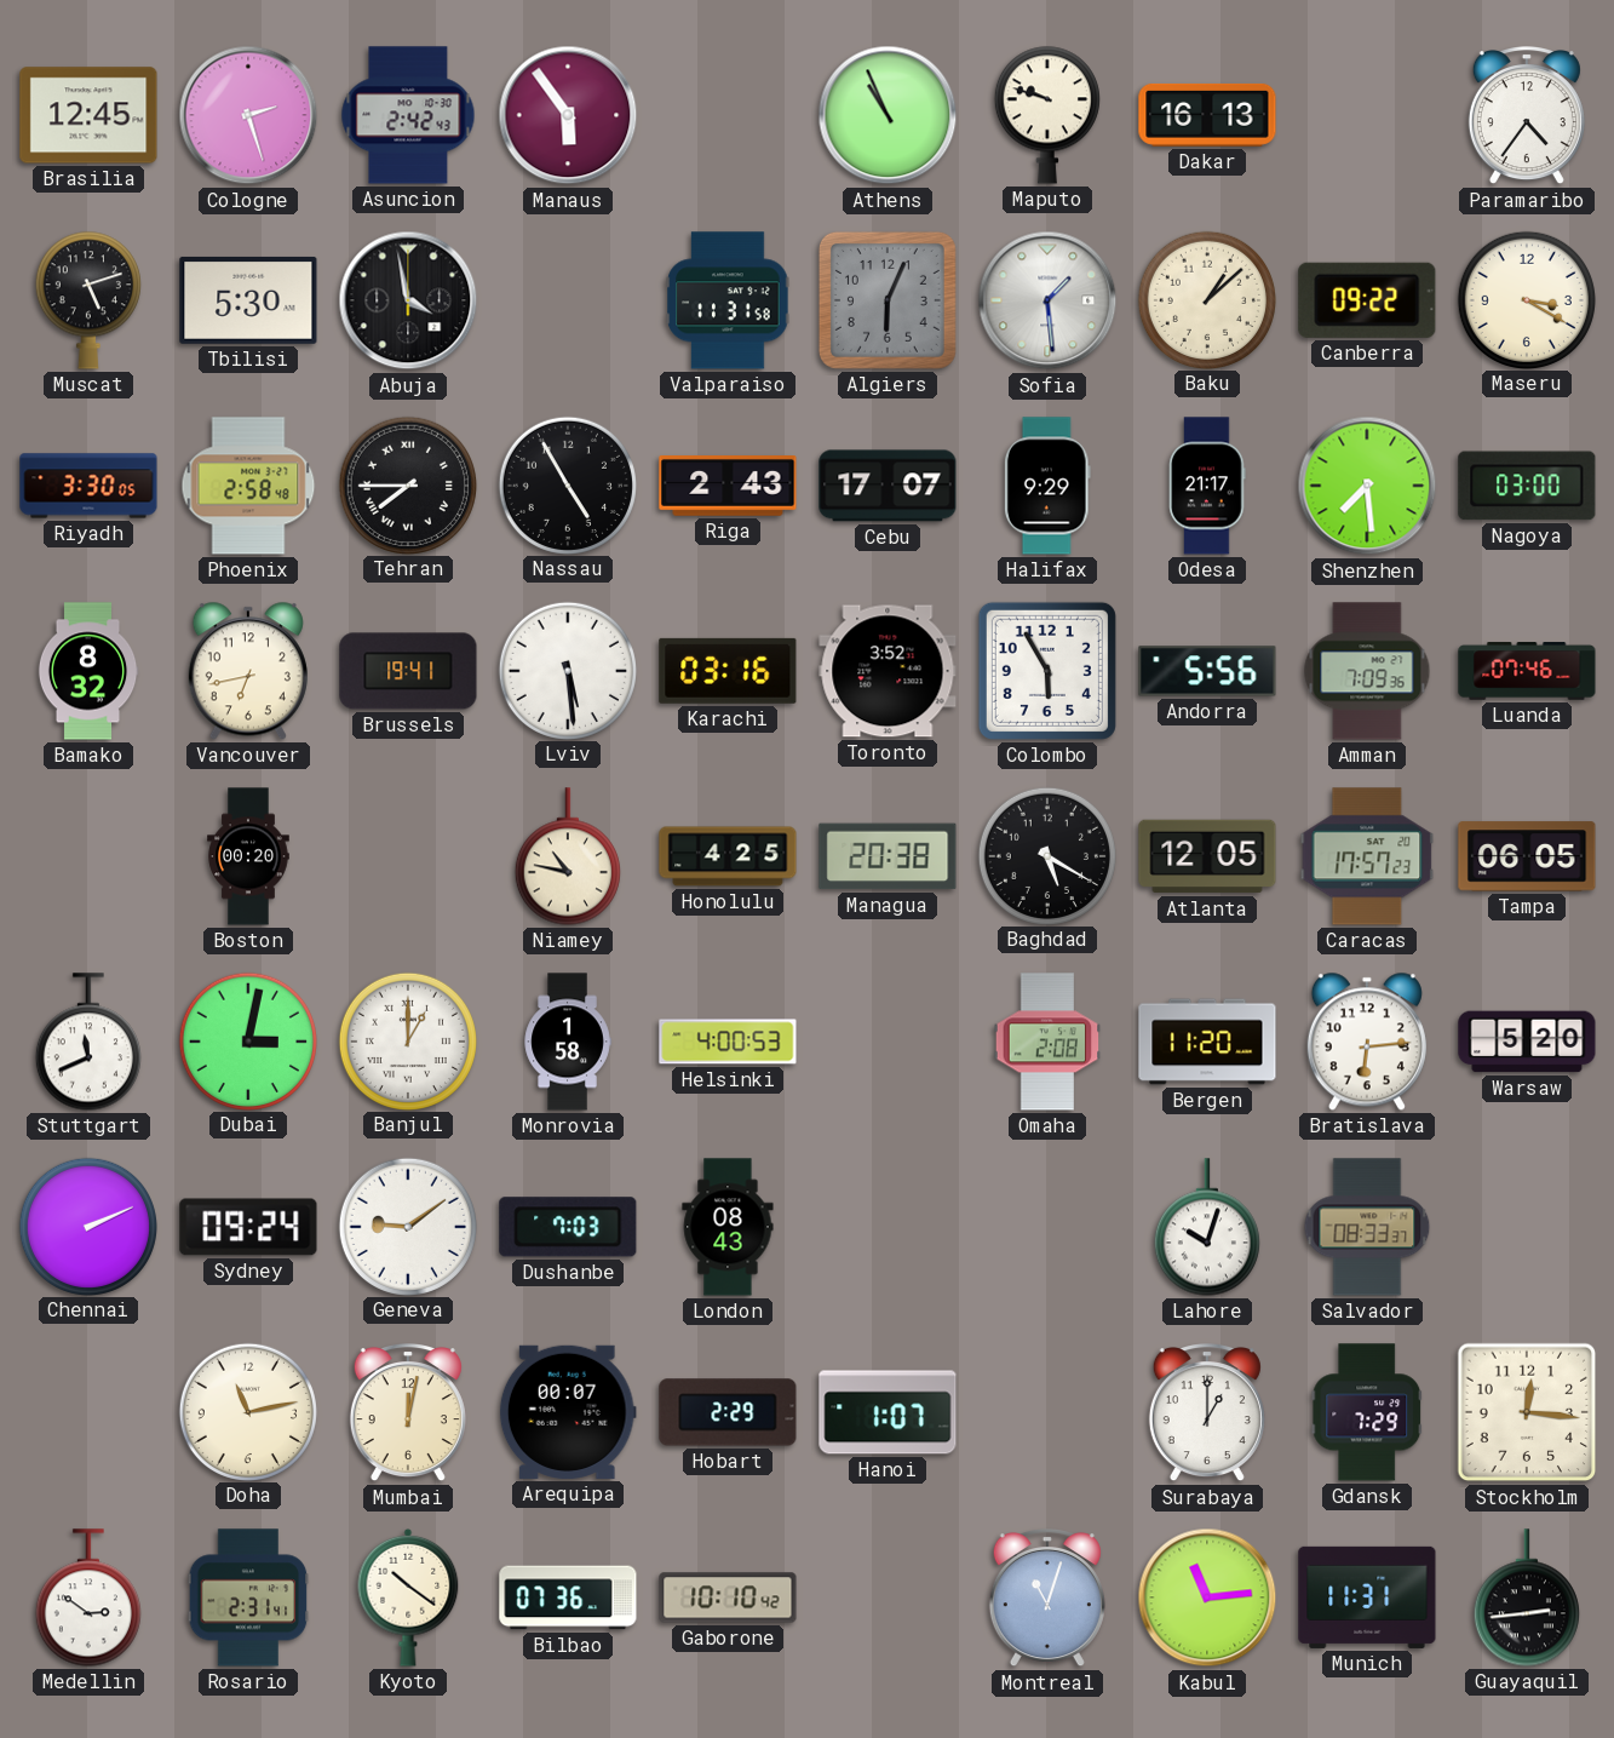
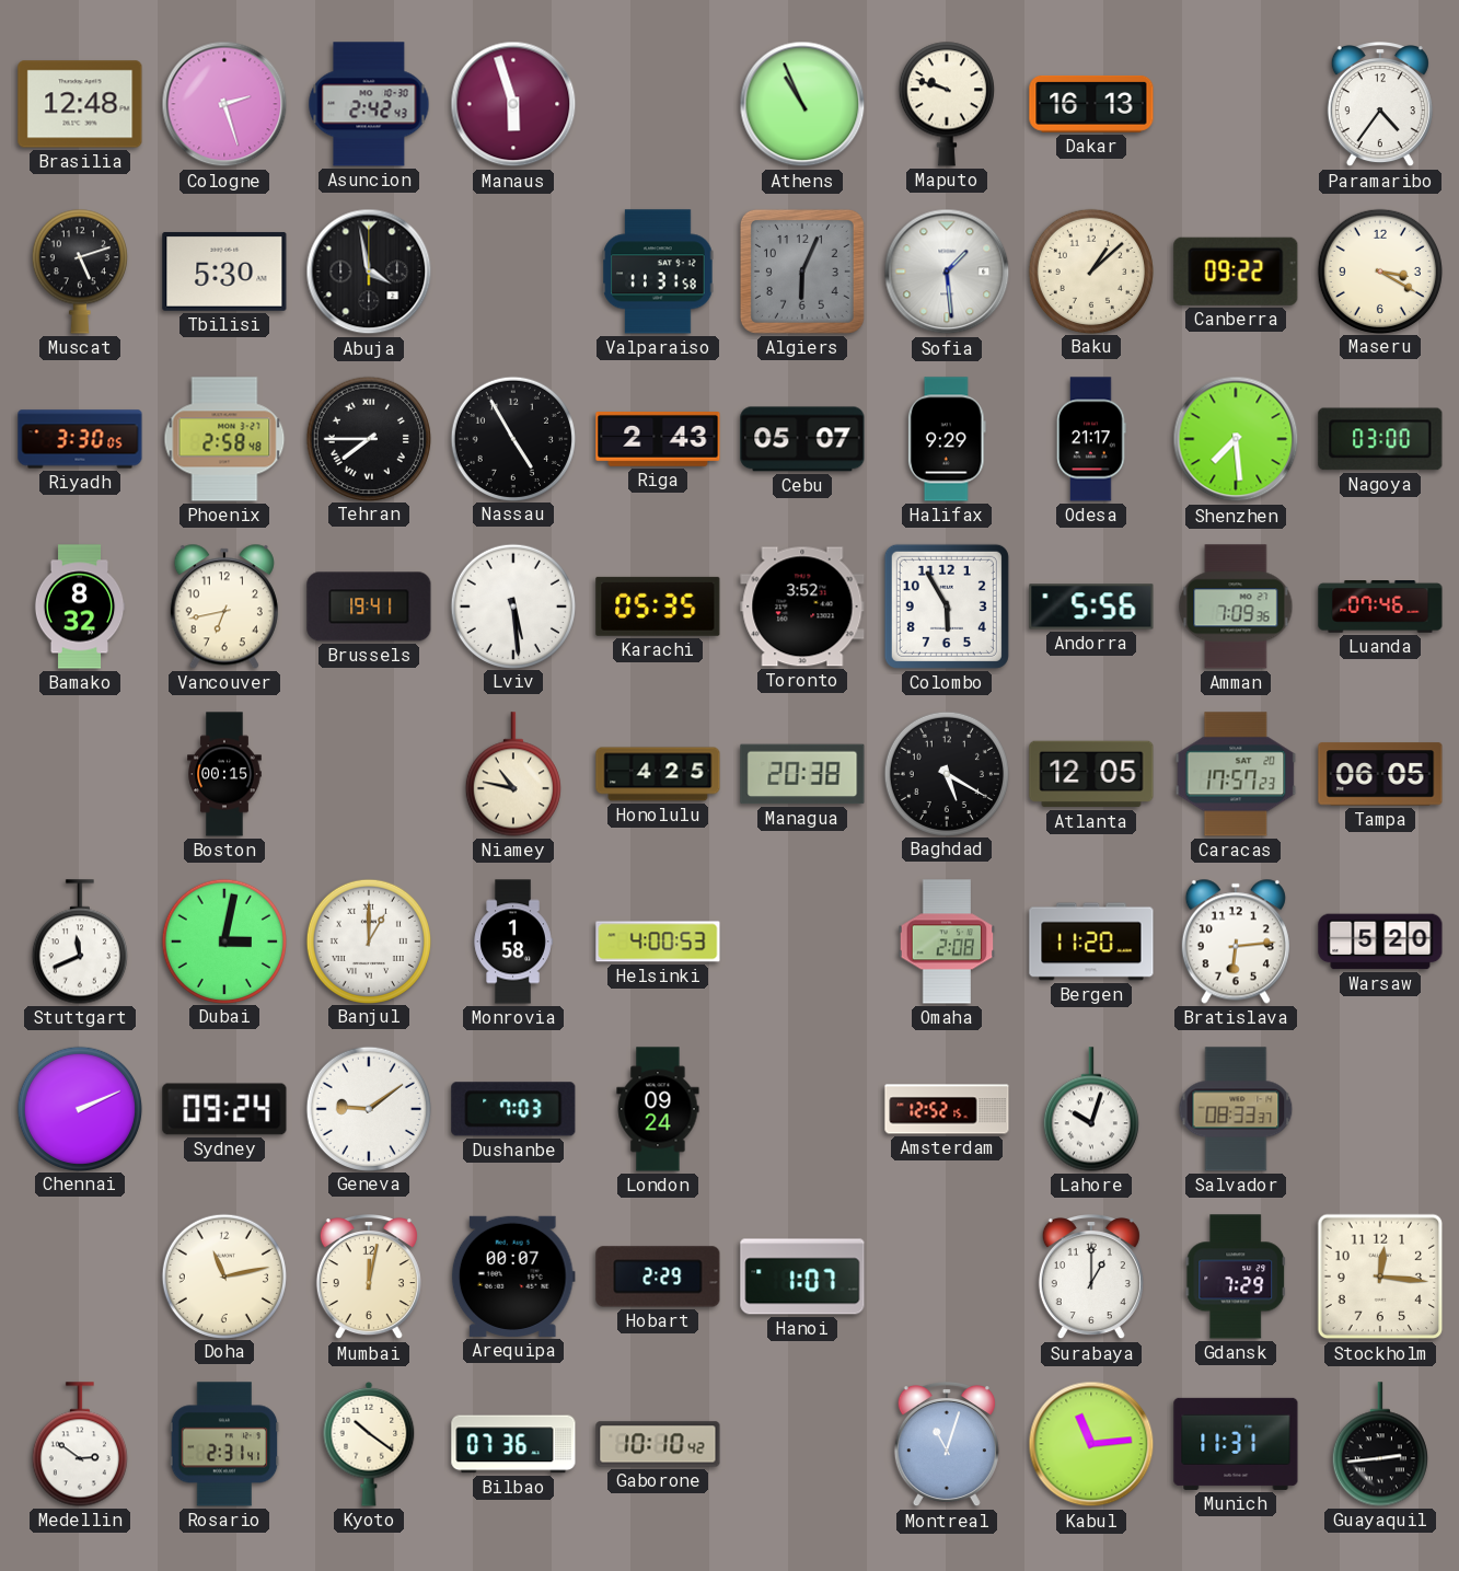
Brasilia: 12:45 -> 12:48
Manaus: 5:54 -> 5:57
Cebu: 17:07 -> 05:07
Karachi: 03:16 -> 05:35
Boston: 00:20 -> 00:15
London: 08:43 -> 09:24
Amsterdam: none -> 12:52
